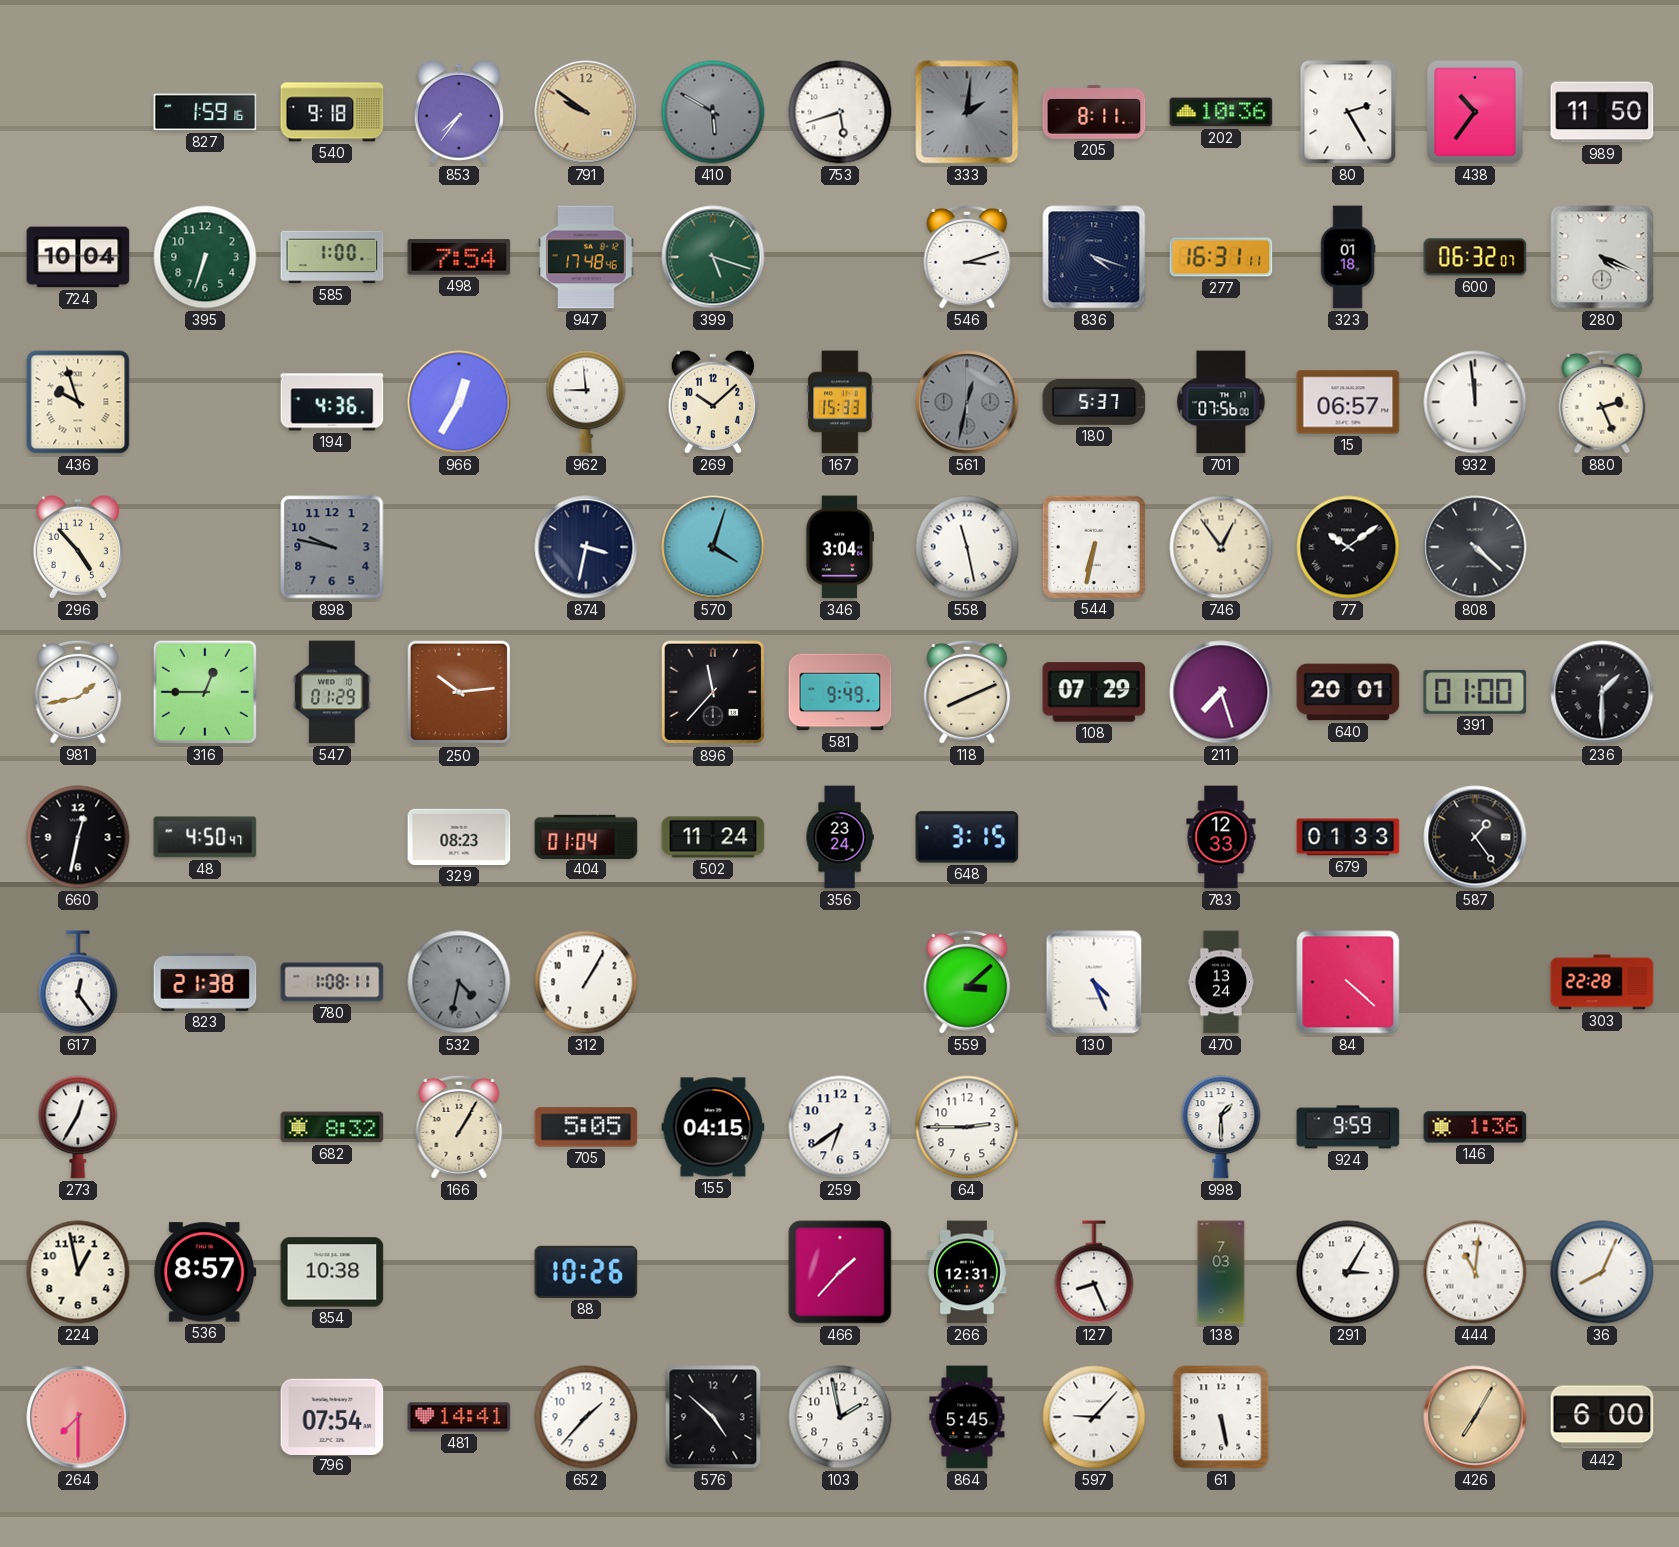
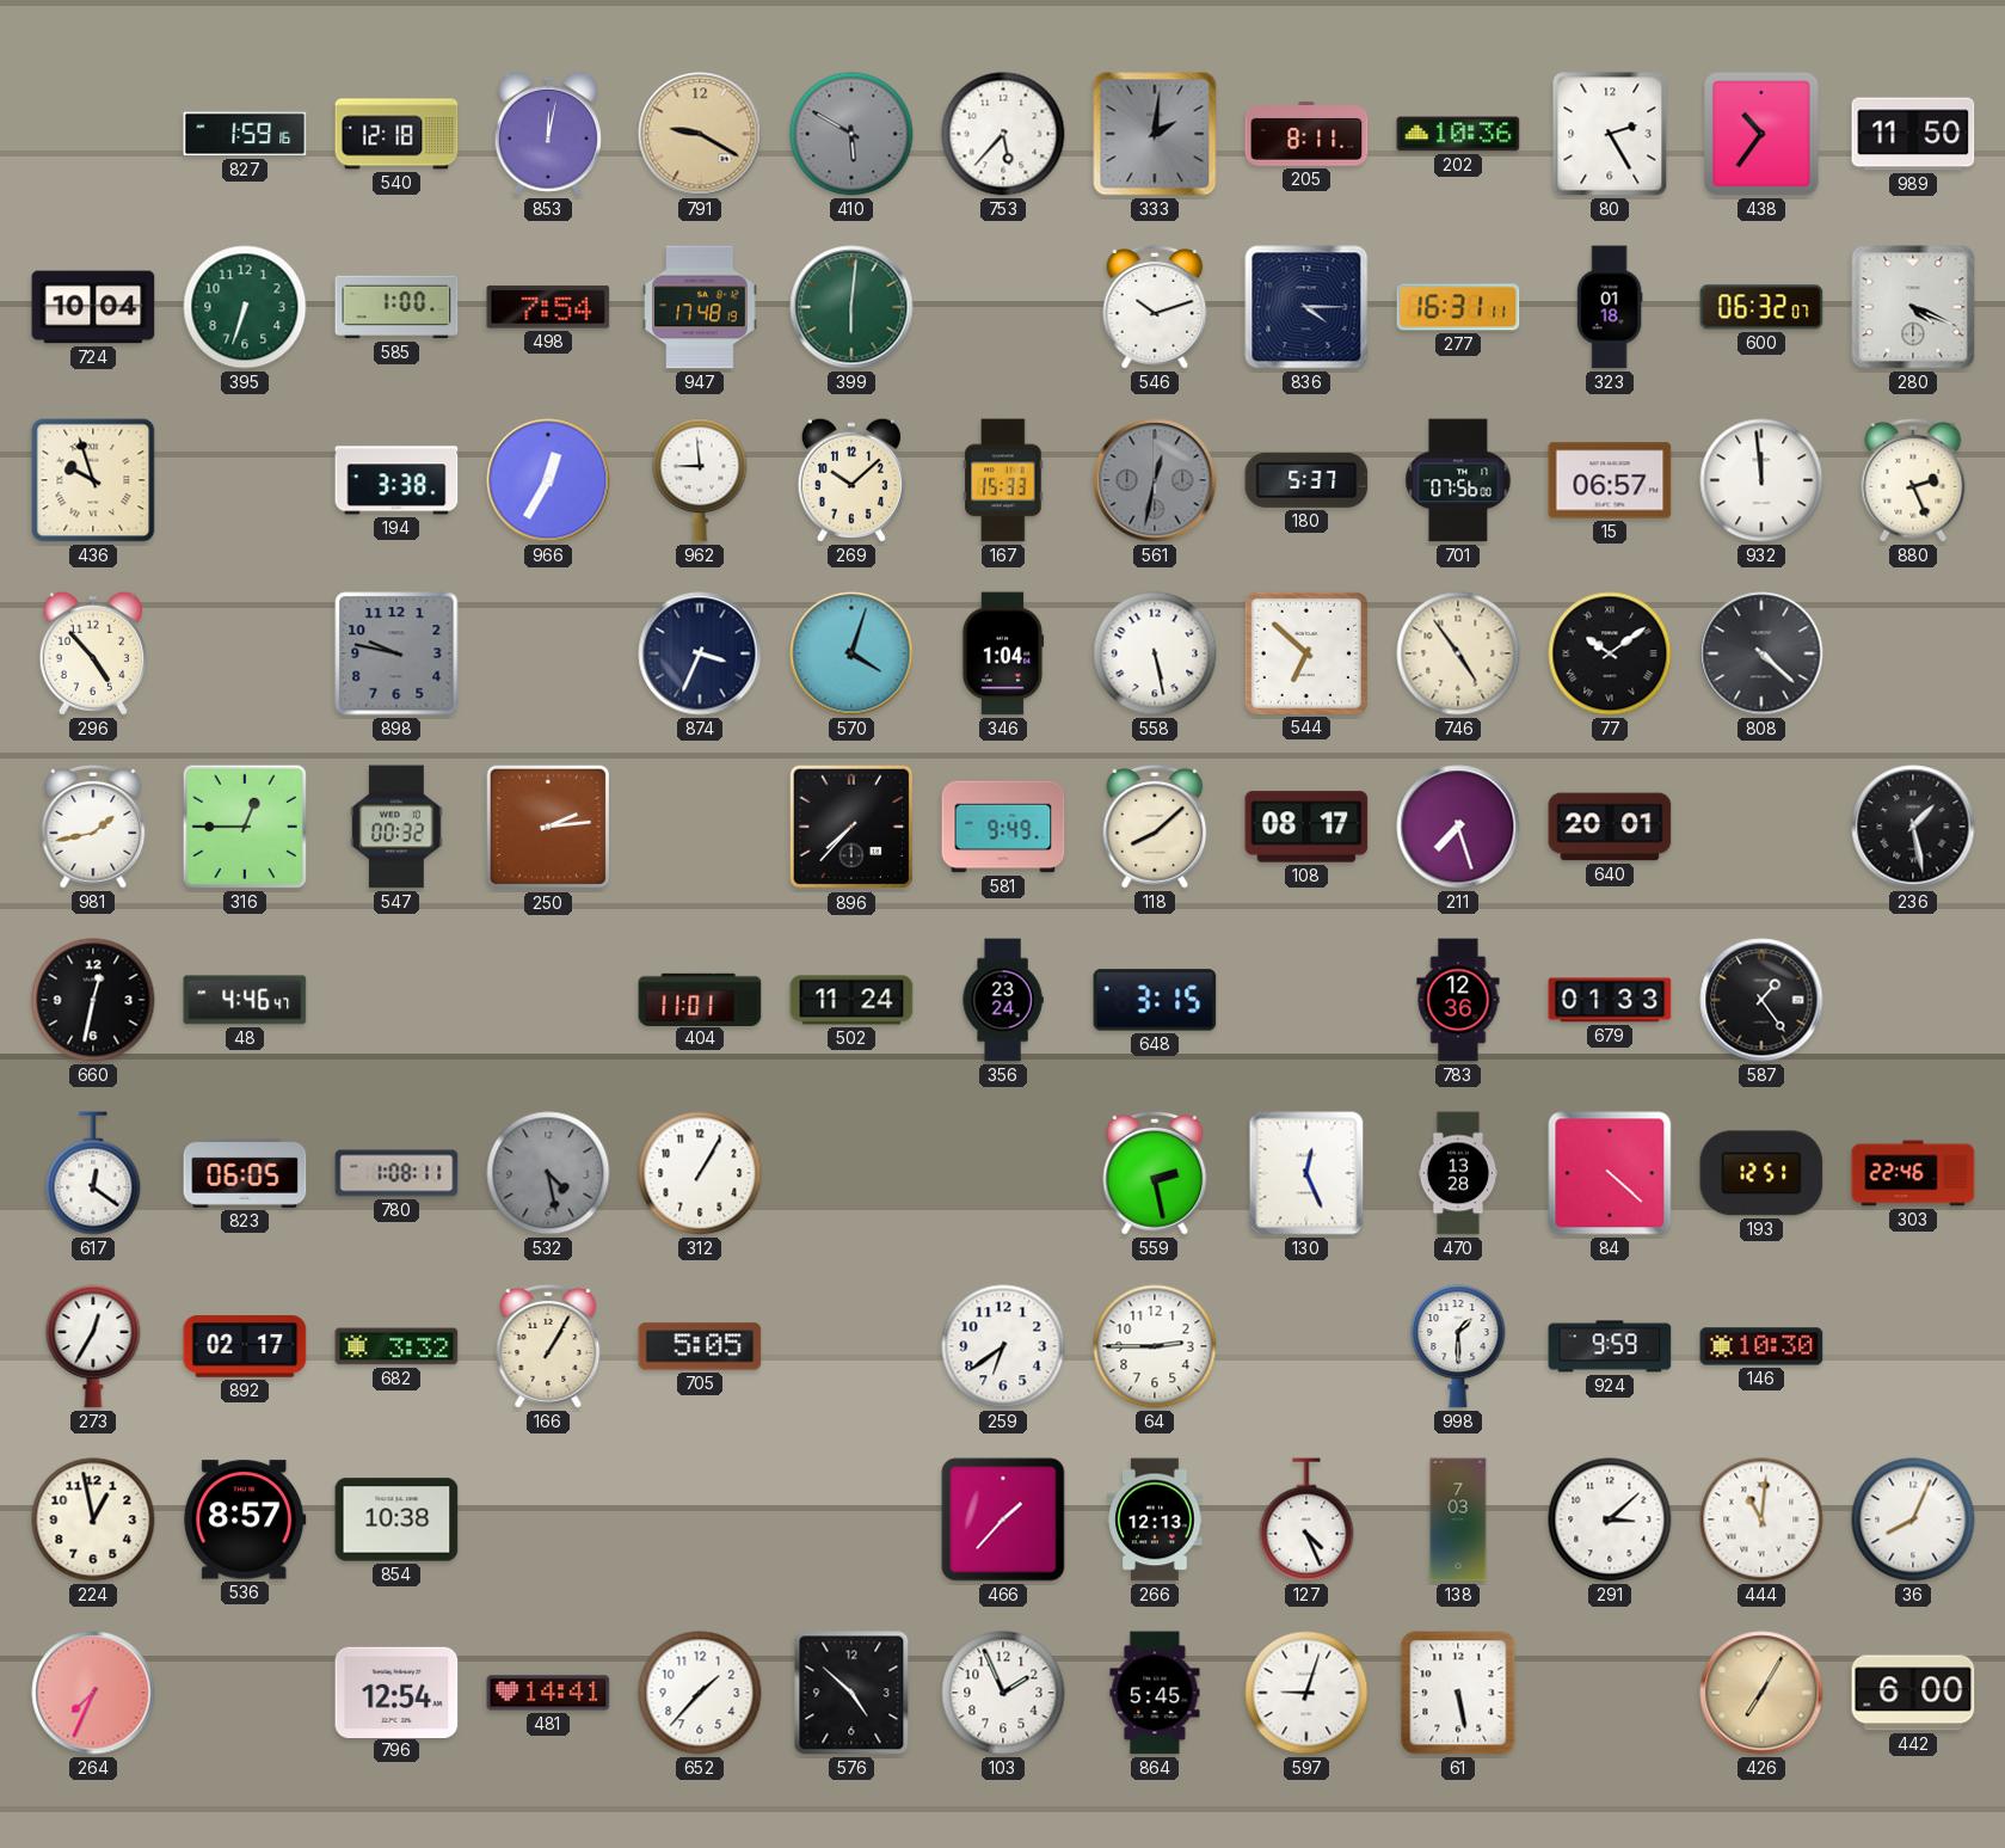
540: 9:18 -> 12:18
853: 7:36 -> 12:02
791: 9:51 -> 9:20
753: 5:42 -> 5:37
947: 17:48:46 -> 17:48:19
399: 5:18 -> 6:01
546: 3:12 -> 10:12
836: 4:18 -> 4:15
194: 4:36 -> 3:38
874: 3:32 -> 3:34
346: 3:04 -> 1:04
558: 11:28 -> 5:28
544: 6:32 -> 6:52
746: 12:54 -> 4:54
547: 01:29 -> 00:32
250: 10:14 -> 2:14
896: 11:37 -> 7:37
118: 8:11 -> 8:08
108: 07:29 -> 08:17
391: 01:00 -> none
236: 1:30 -> 1:28
48: 4:50 -> 4:46
329: 08:23 -> none
404: 01:04 -> 11:01
783: 12:33 -> 12:36
617: 12:24 -> 12:21
823: 21:38 -> 06:05
532: 4:32 -> 4:28
559: 3:08 -> 2:28
130: 4:26 -> 12:26
470: 13:24 -> 13:28
193: none -> 12:51
303: 22:28 -> 22:46
892: none -> 02:17
682: 8:32 -> 3:32
155: 04:15 -> none
146: 1:36 -> 10:30
88: 10:26 -> none
266: 12:31 -> 12:13
127: 8:26 -> 4:26
291: 3:05 -> 3:08
264: 7:30 -> 7:34
796: 07:54 -> 12:54
103: 1:58 -> 1:56
597: 9:07 -> 9:03
